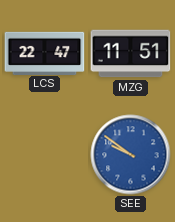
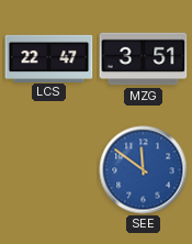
MZG: 11:51 -> 3:51
SEE: 9:51 -> 11:51
